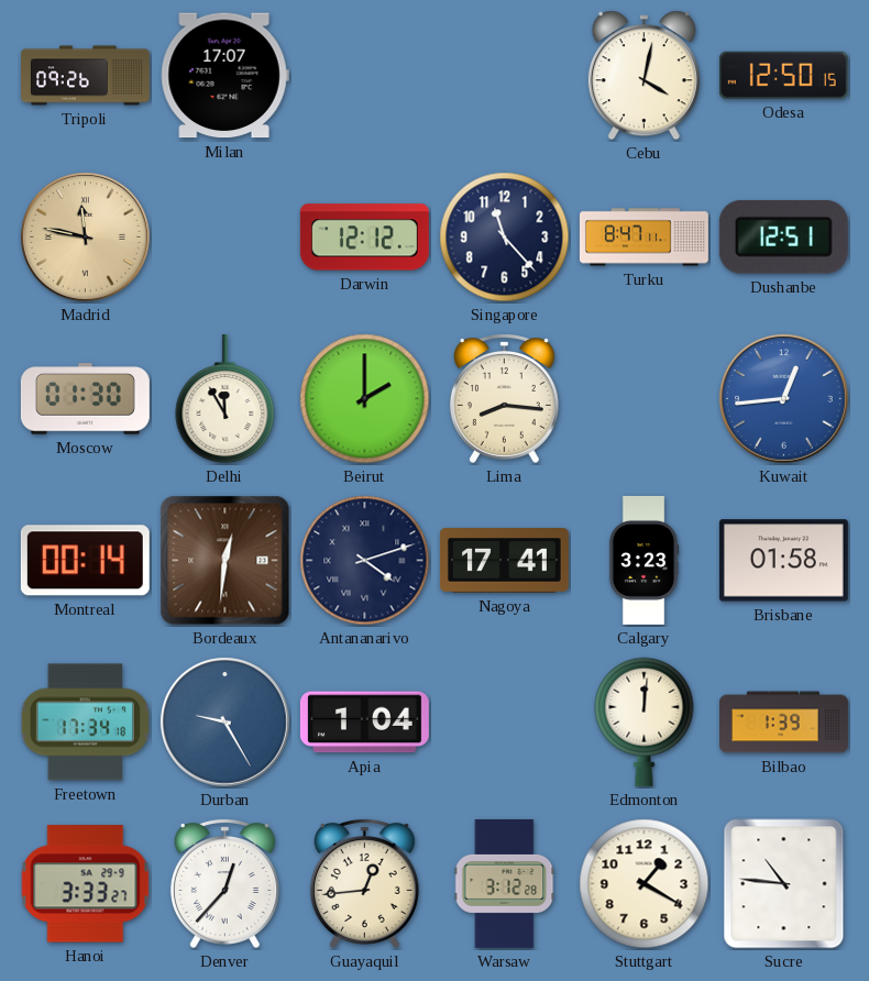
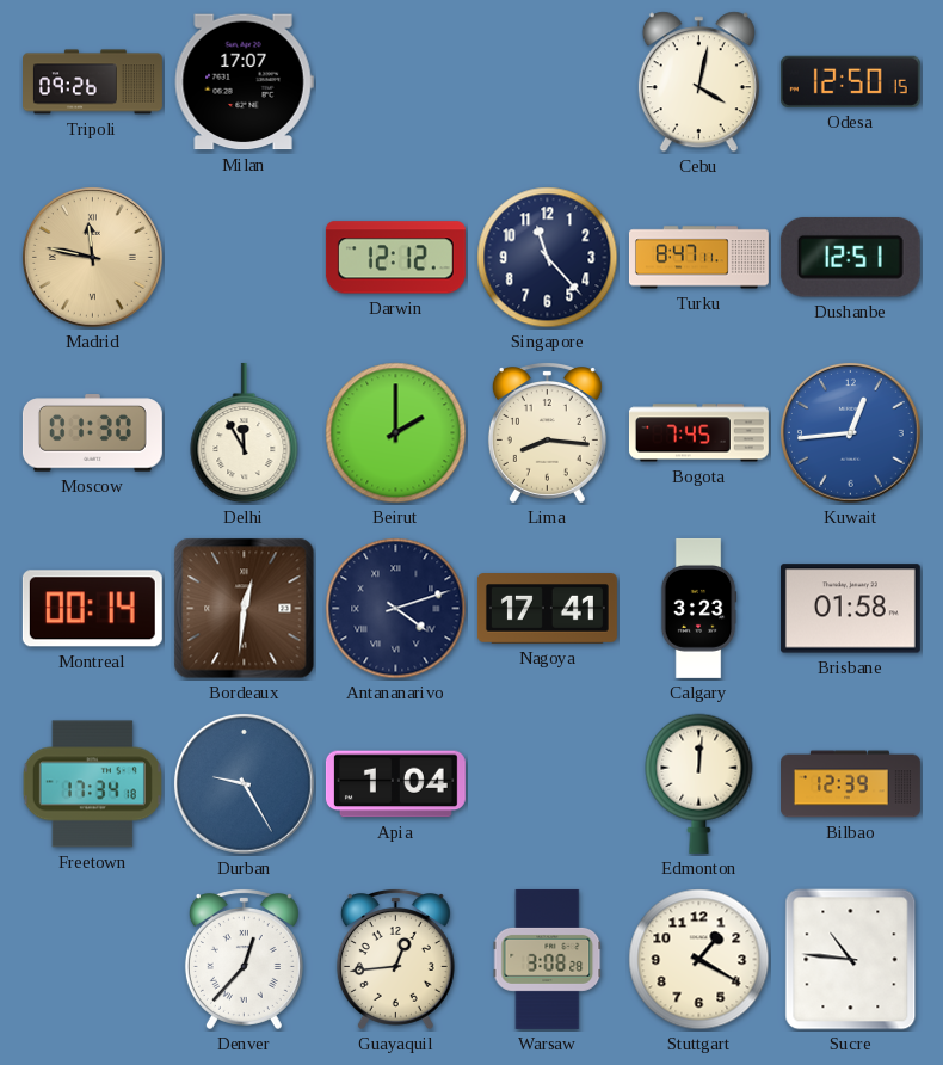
Bogota: none -> 7:45
Bilbao: 1:39 -> 12:39
Hanoi: 3:33 -> none
Warsaw: 3:12 -> 3:08
